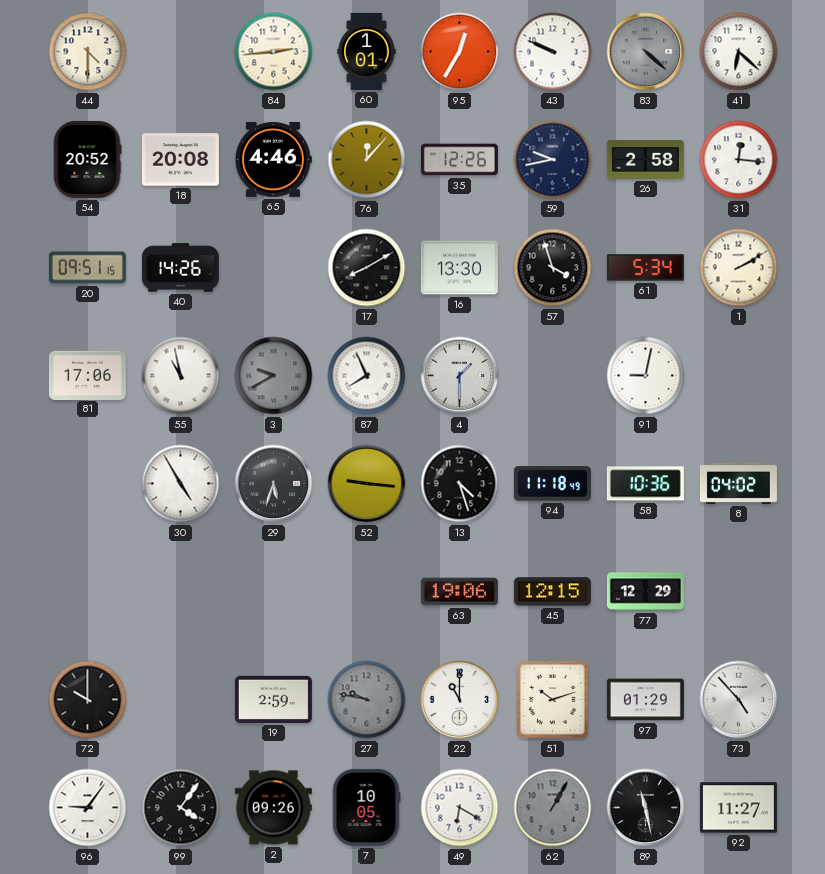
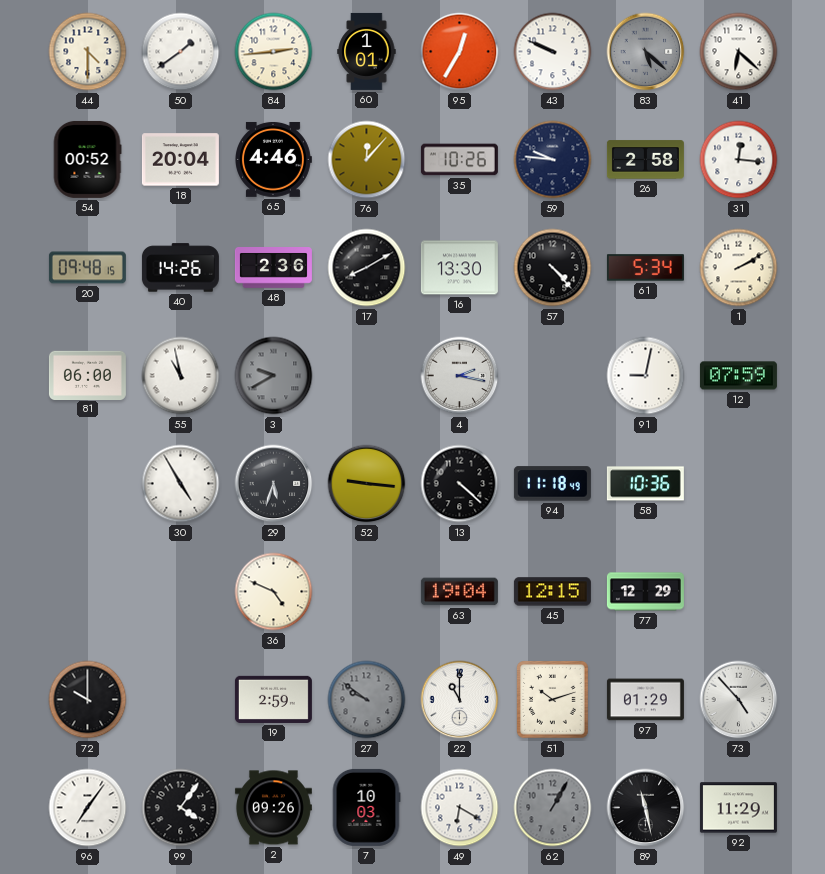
50: none -> 1:39
83: 4:22 -> 5:22
54: 20:52 -> 00:52
18: 20:08 -> 20:04
35: 12:26 -> 10:26
59: 9:43 -> 9:46
20: 09:51 -> 09:48
48: none -> 2:36
57: 3:57 -> 4:23
81: 17:06 -> 06:00
87: 7:56 -> none
4: 1:30 -> 2:17
12: none -> 07:59
13: 4:27 -> 4:22
8: 04:02 -> none
36: none -> 4:49
63: 19:06 -> 19:04
27: 9:47 -> 9:51
96: 9:06 -> 7:06
7: 10:05 -> 10:03
92: 11:27 -> 11:29
